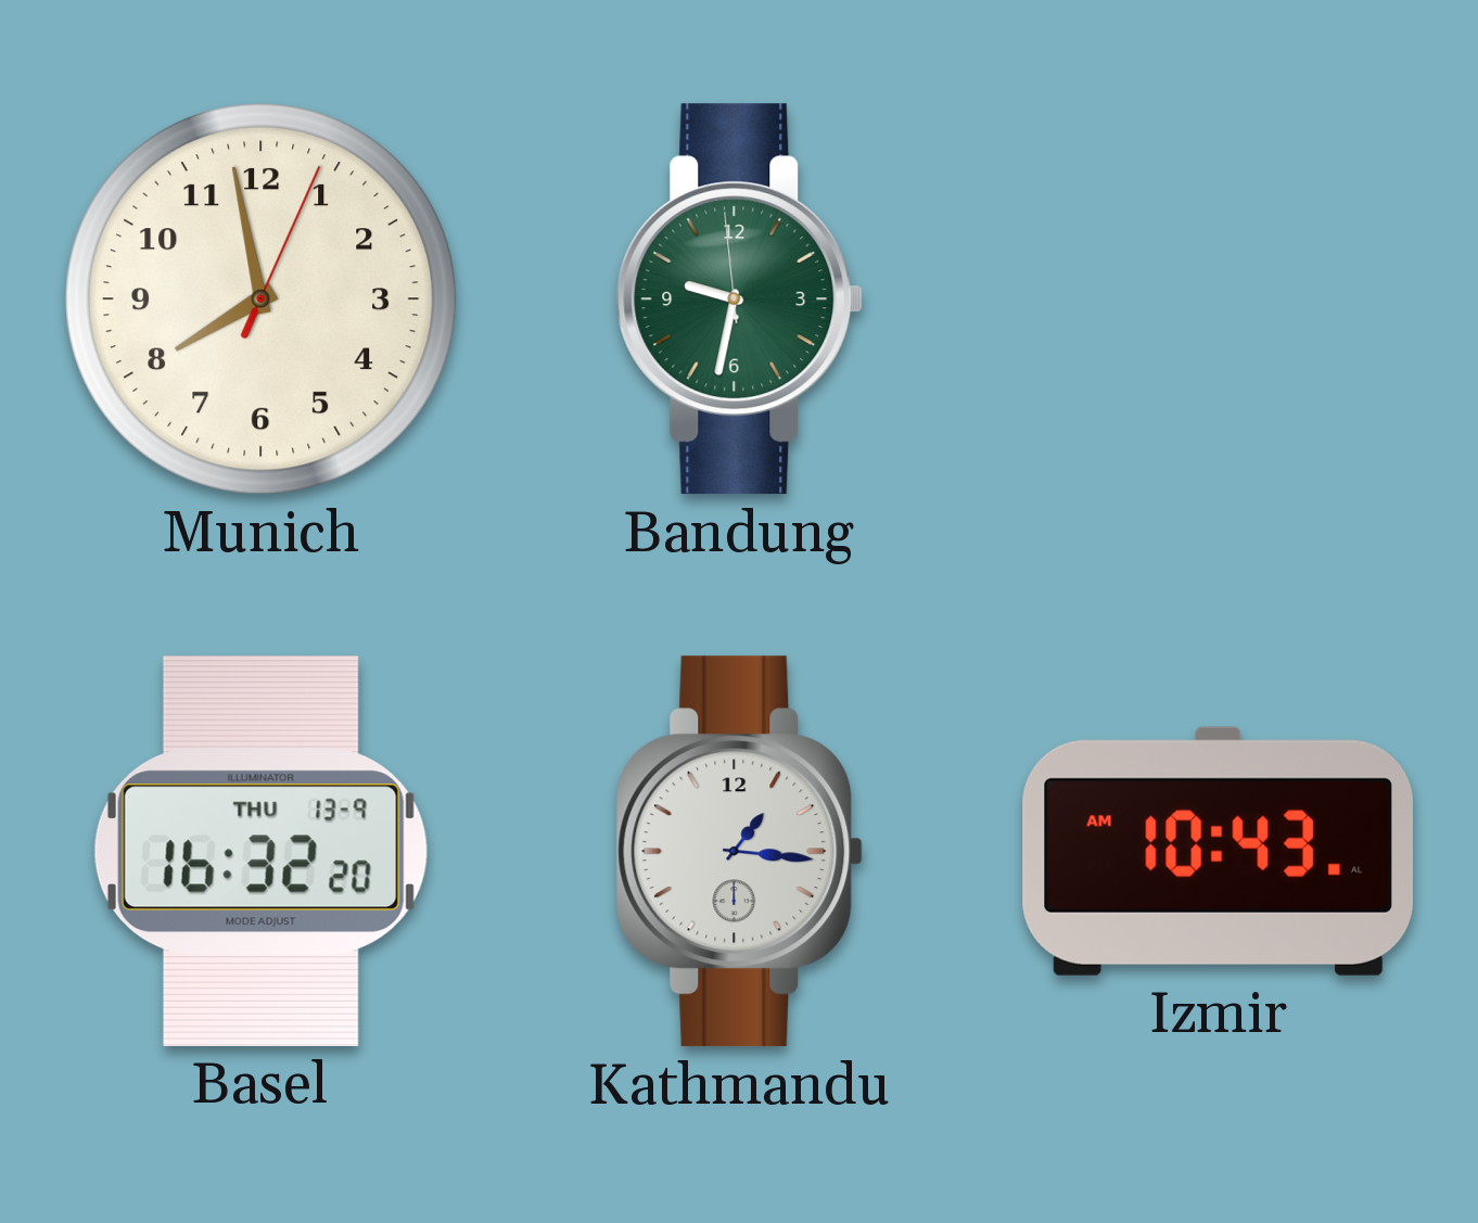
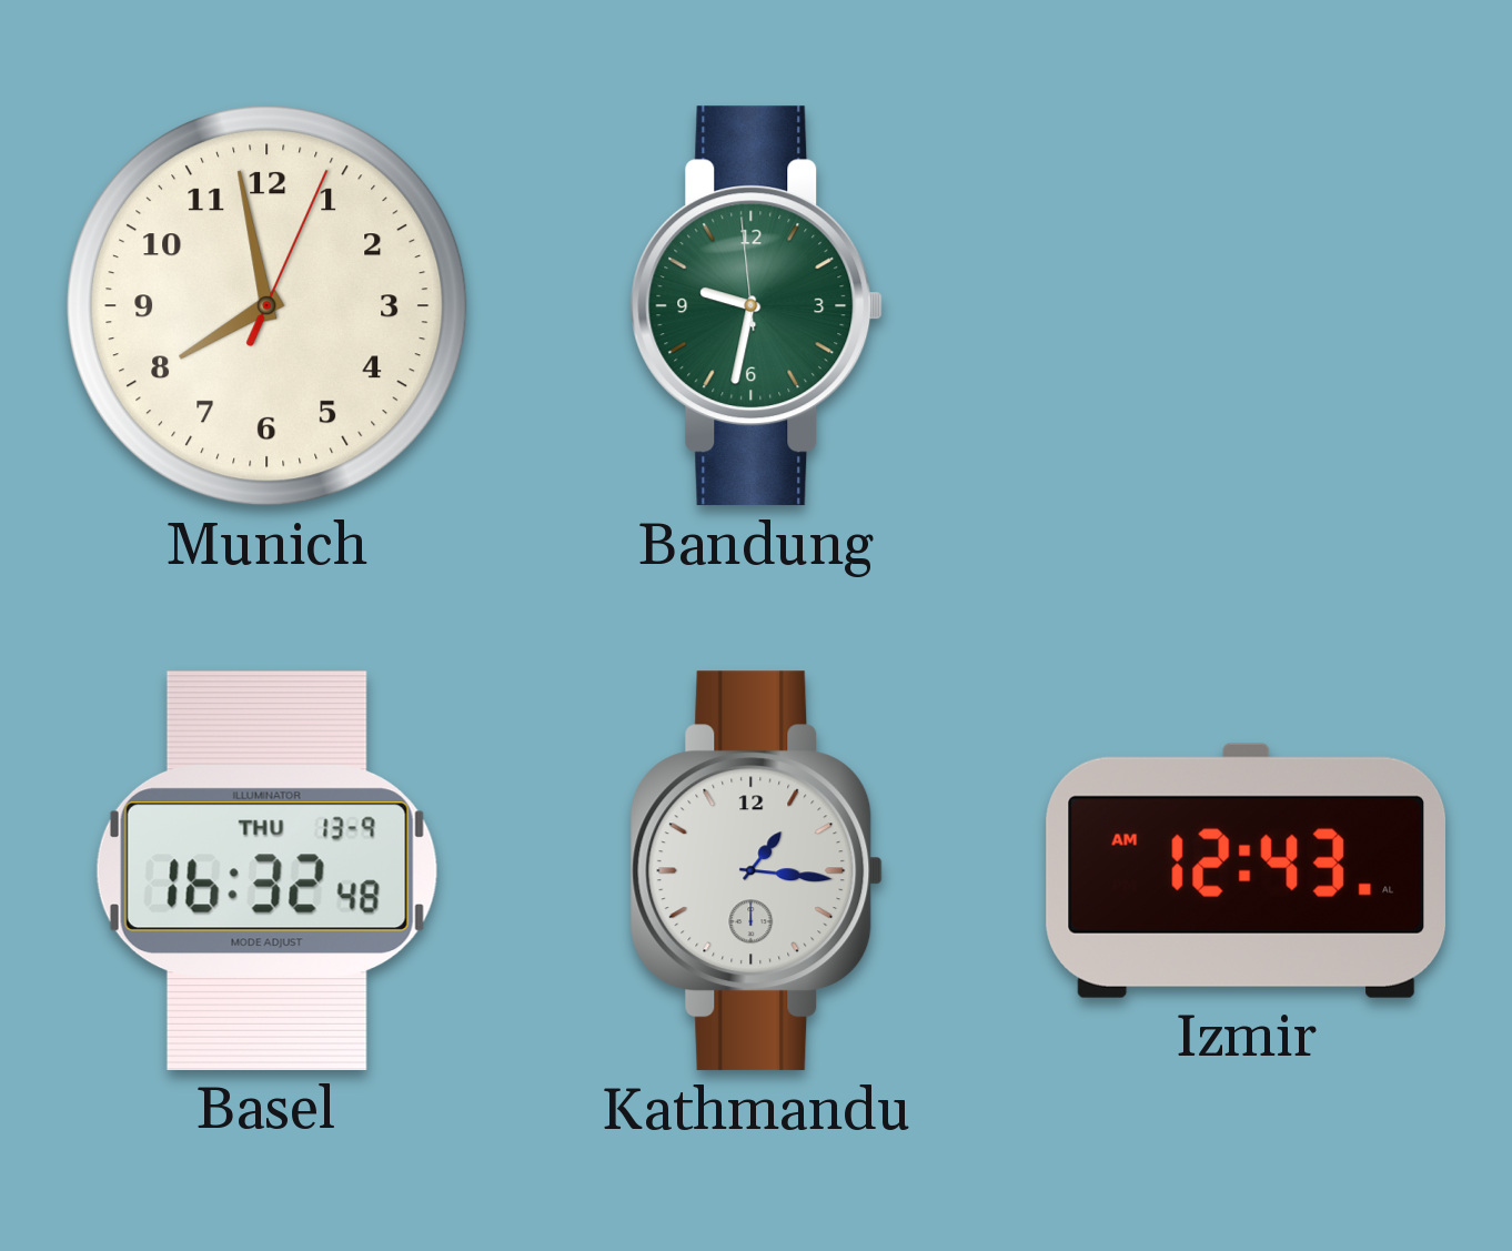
Basel: 16:32:20 -> 16:32:48
Izmir: 10:43 -> 12:43
